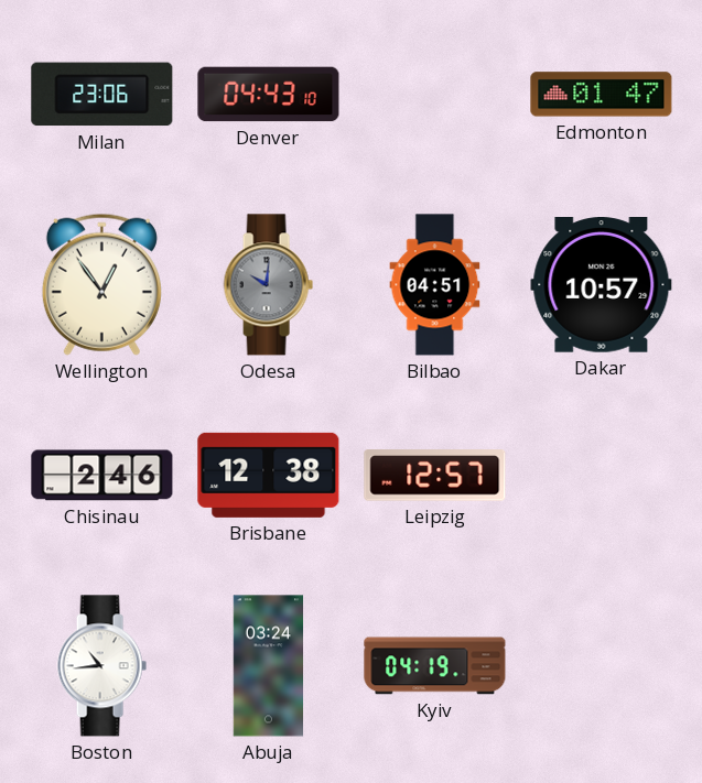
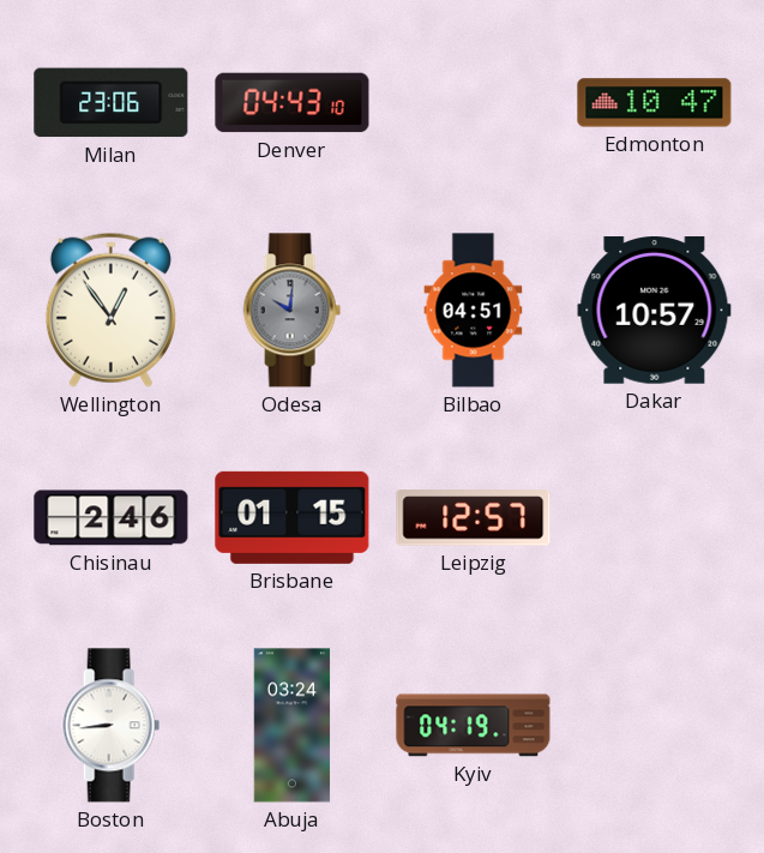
Edmonton: 01:47 -> 10:47
Brisbane: 12:38 -> 01:15
Boston: 10:44 -> 8:44
